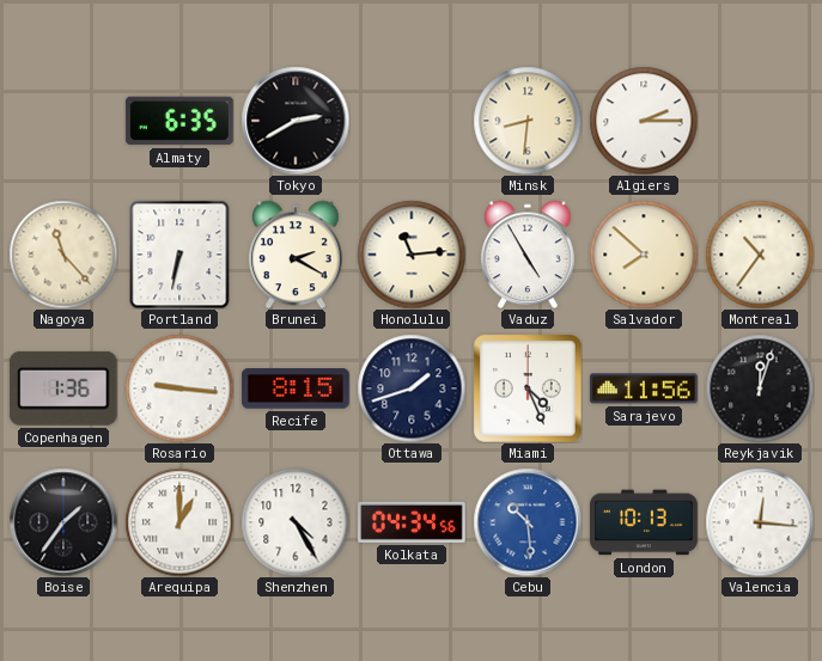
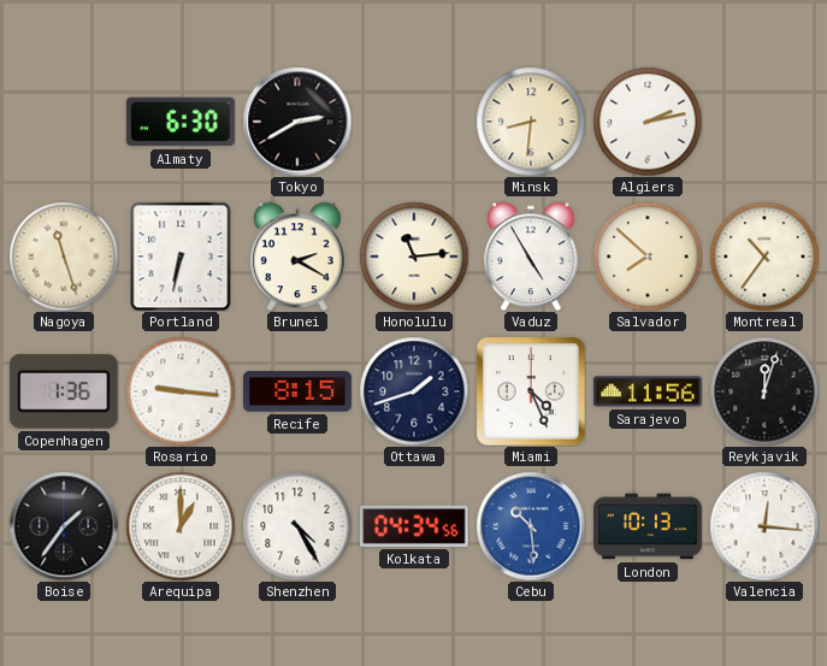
Almaty: 6:35 -> 6:30
Algiers: 2:15 -> 2:13
Nagoya: 11:23 -> 11:27
